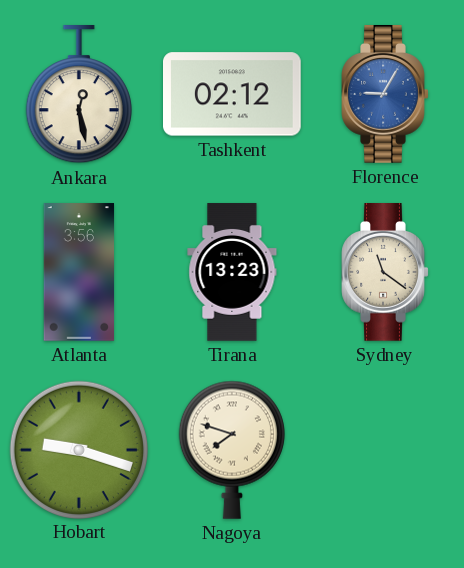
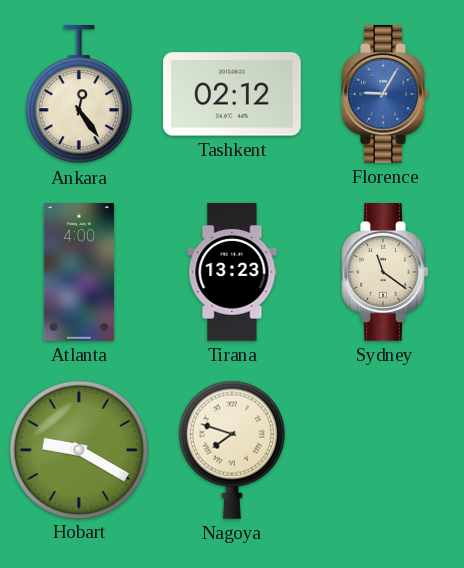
Ankara: 12:28 -> 12:24
Atlanta: 3:56 -> 4:00
Hobart: 9:18 -> 9:20
